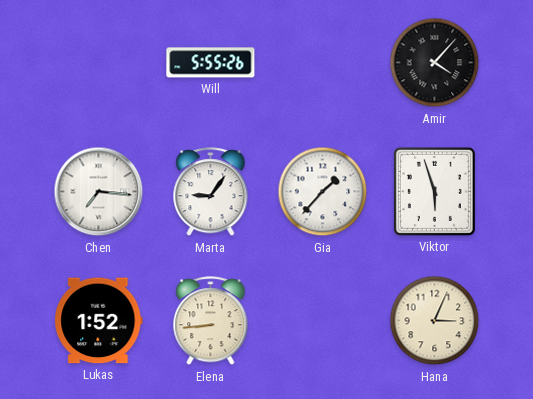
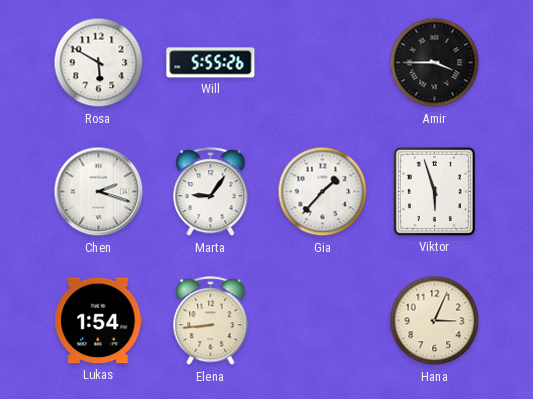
Rosa: none -> 5:50
Amir: 4:07 -> 3:45
Chen: 7:16 -> 2:18
Lukas: 1:52 -> 1:54
